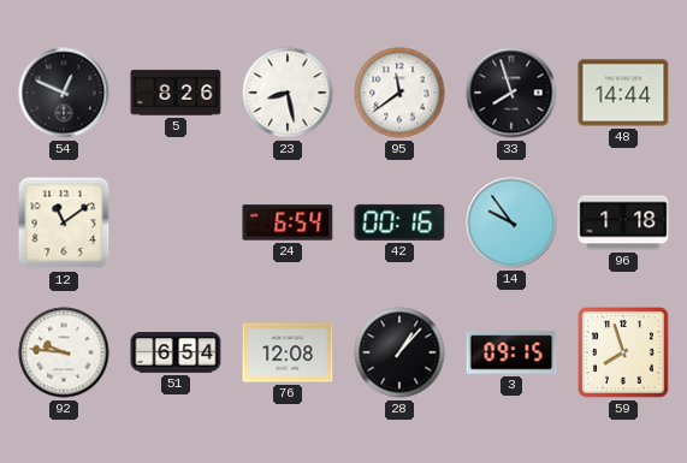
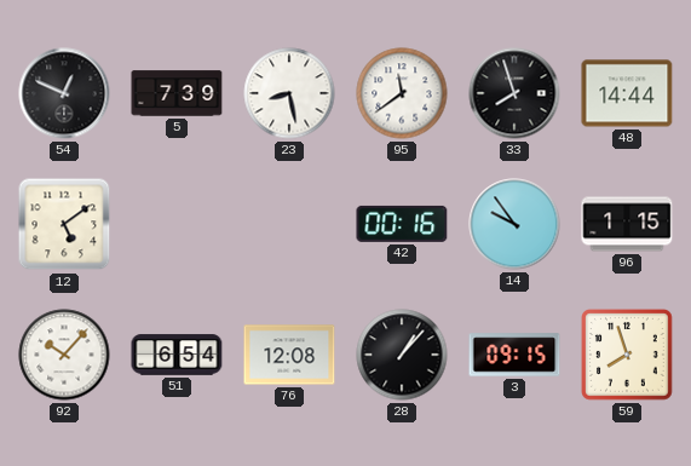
5: 8:26 -> 7:39
12: 11:09 -> 5:09
24: 6:54 -> none
96: 1:18 -> 1:15
92: 9:46 -> 10:07
